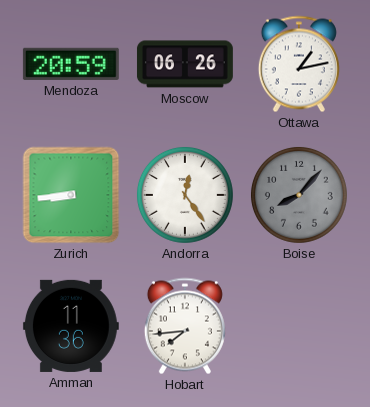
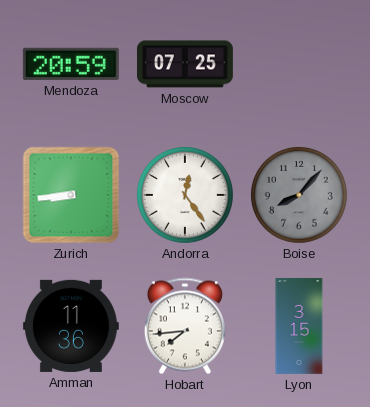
Moscow: 06:26 -> 07:25
Ottawa: 1:13 -> none
Lyon: none -> 3:15
